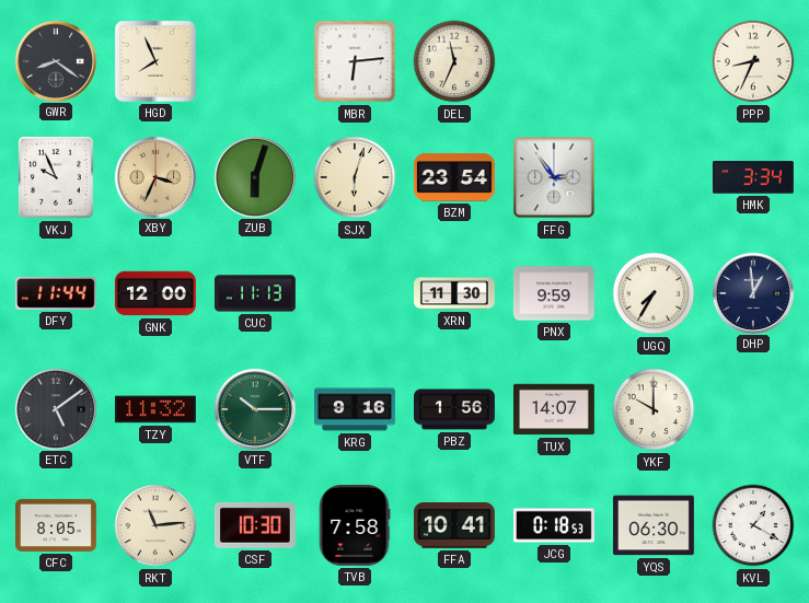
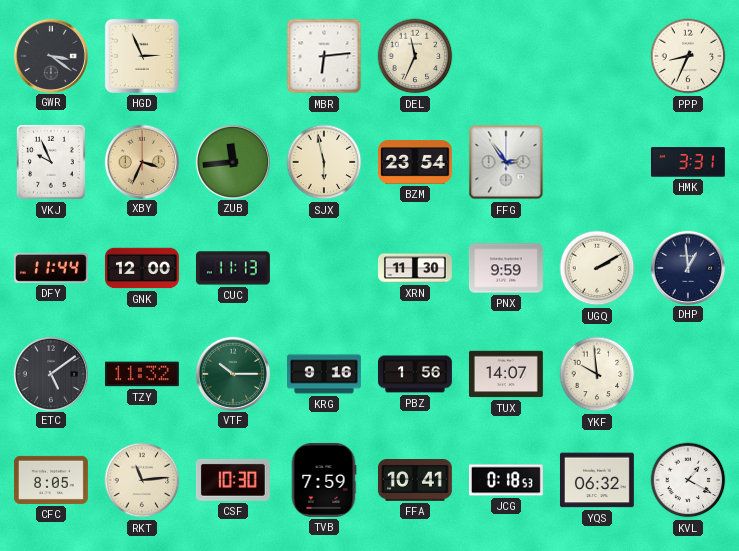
GWR: 8:21 -> 3:21
HGD: 7:56 -> 2:56
ZUB: 6:03 -> 11:44
SJX: 6:03 -> 5:58
HMK: 3:34 -> 3:31
UGQ: 7:35 -> 2:10
YKF: 10:00 -> 9:59
TVB: 7:58 -> 7:59
YQS: 06:30 -> 06:32
